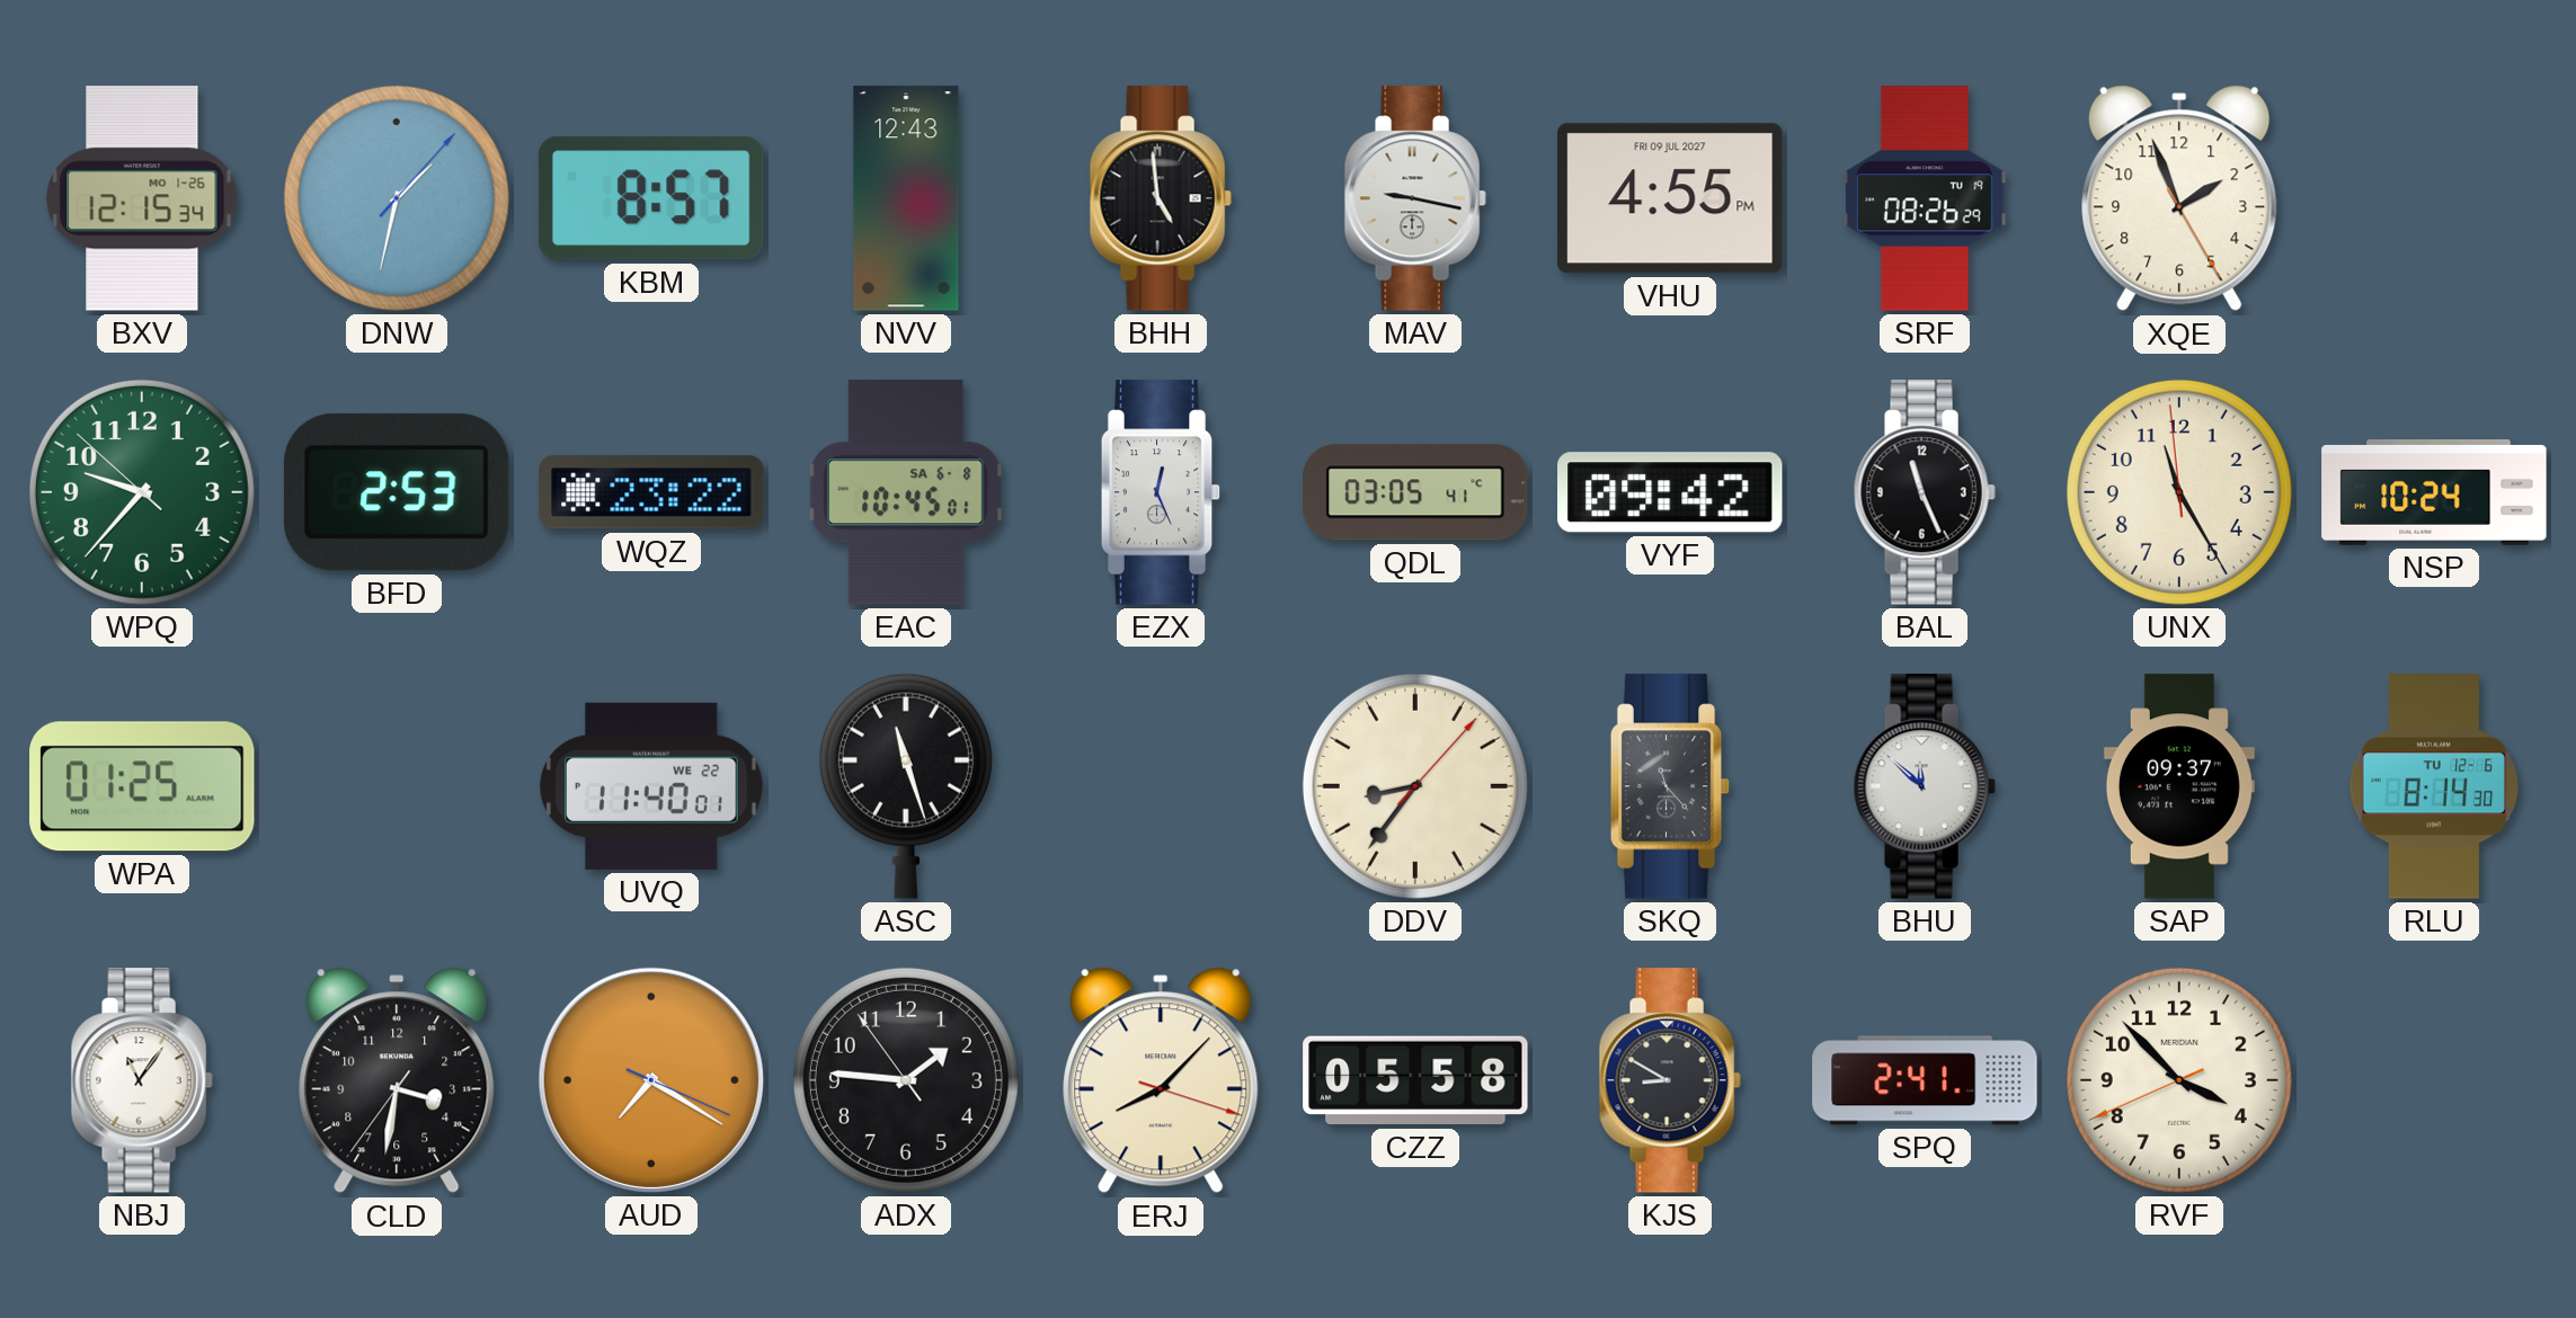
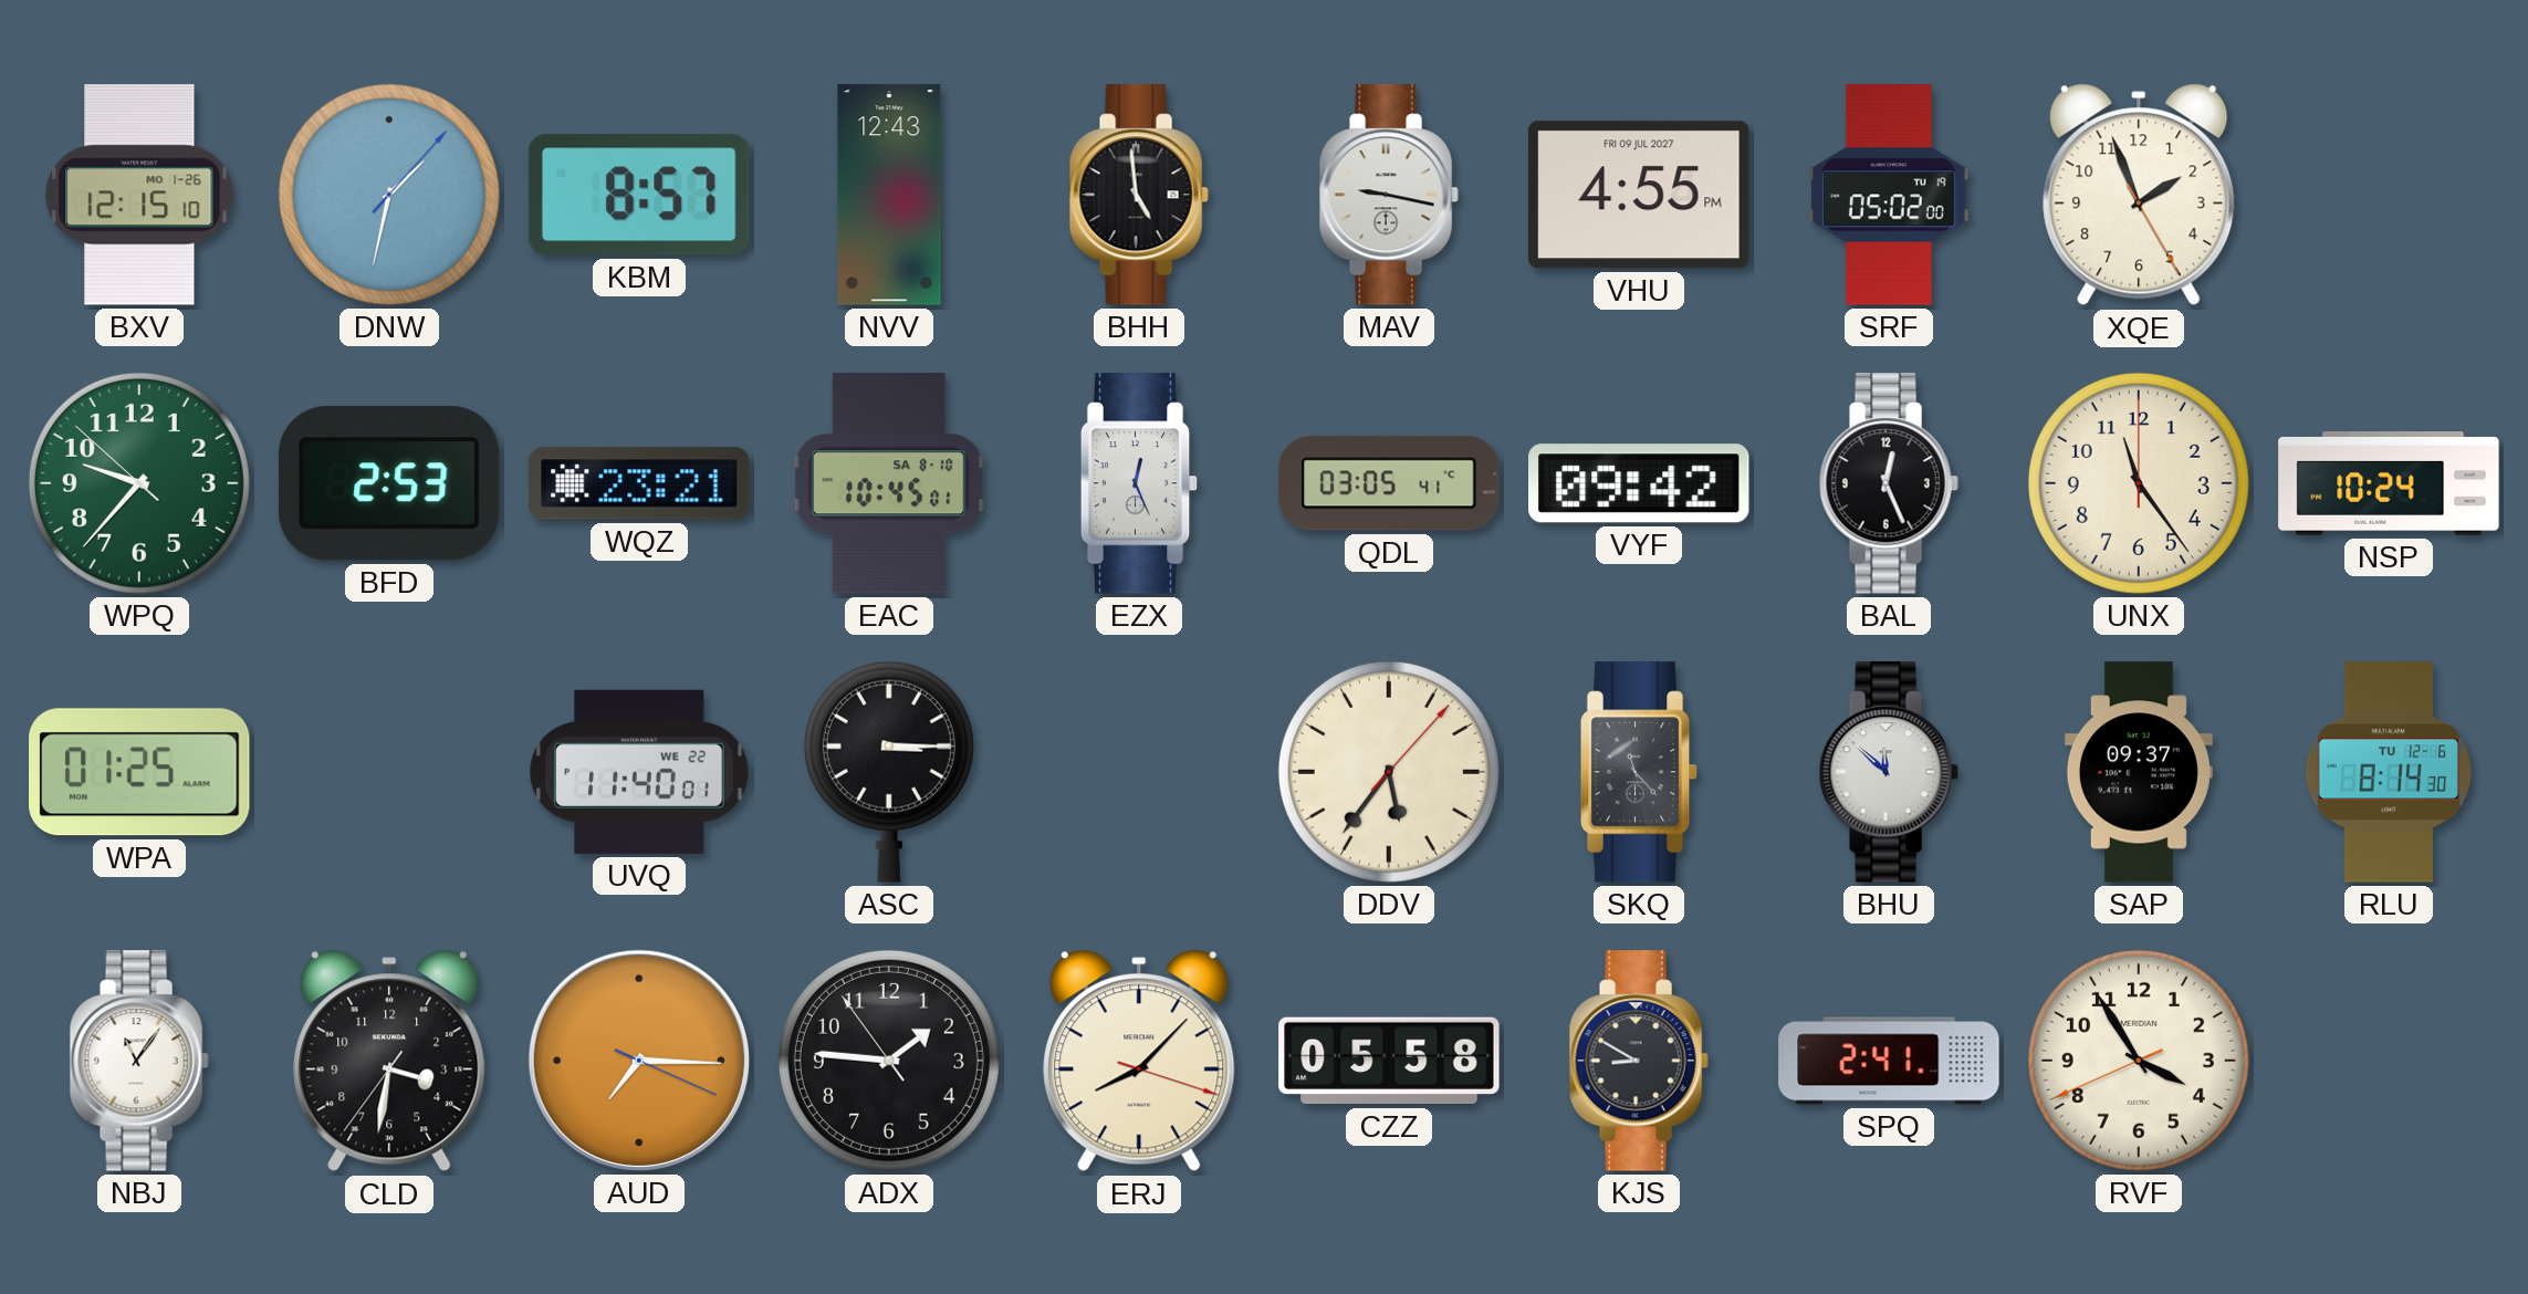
BXV: 12:15:34 -> 12:15:10
SRF: 08:26 -> 05:02
WQZ: 23:22 -> 23:21
EAC date: SA 6-8 -> SA 8-10
BAL: 11:26 -> 12:26
UNX: 11:24:59 -> 11:24:00
ASC: 11:27 -> 3:15
DDV: 8:36 -> 5:36
AUD: 7:20 -> 7:15
RVF: 3:52 -> 3:54
